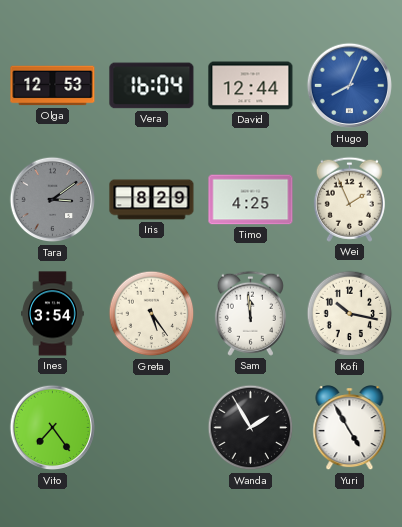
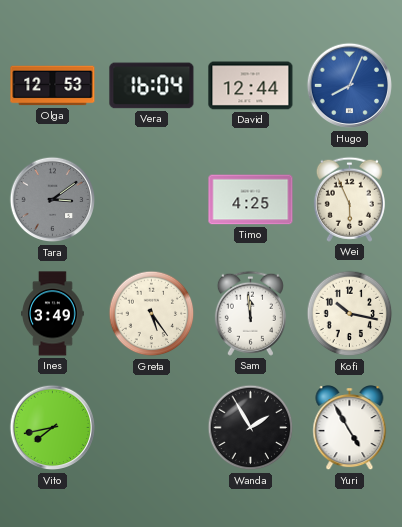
Iris: 8:29 -> none
Wei: 1:56 -> 5:56
Ines: 3:54 -> 3:49
Vito: 7:24 -> 7:43
